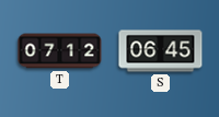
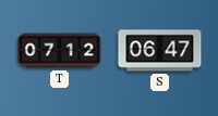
S: 06:45 -> 06:47
